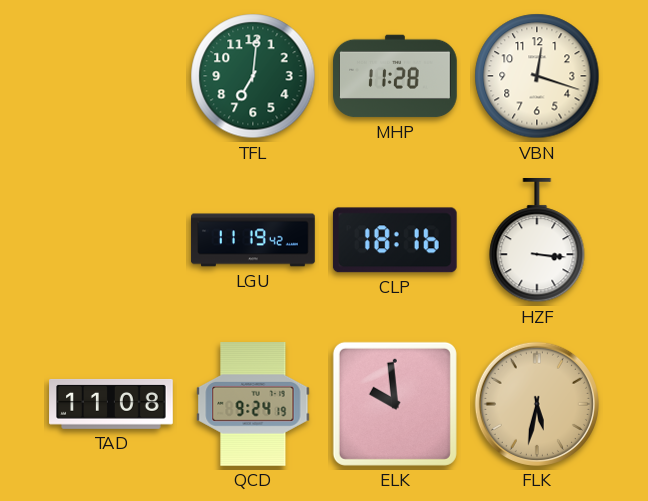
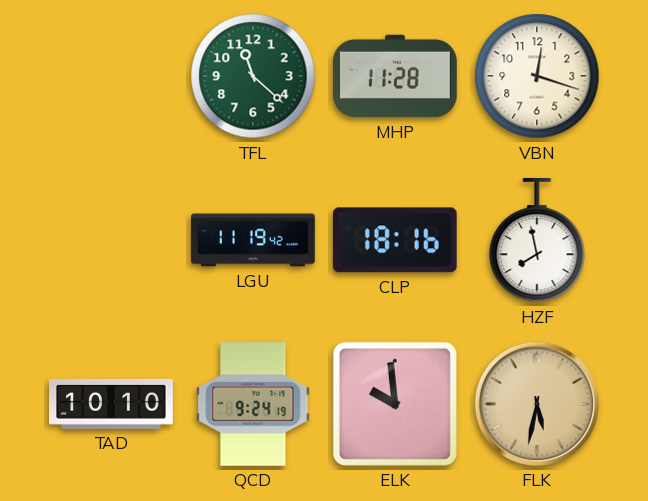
TFL: 7:01 -> 11:22
HZF: 3:16 -> 7:58
TAD: 11:08 -> 10:10
